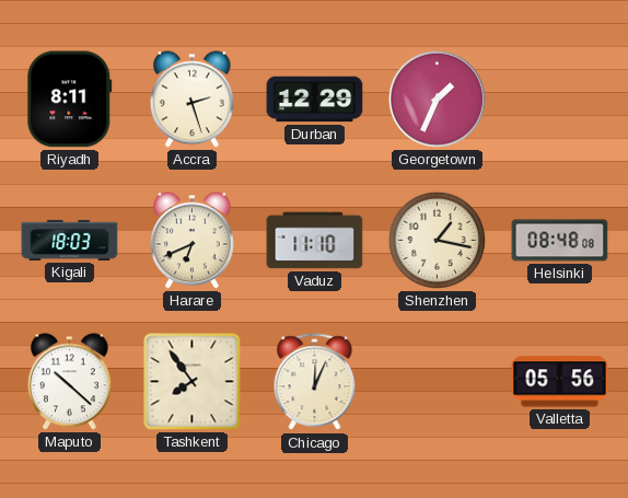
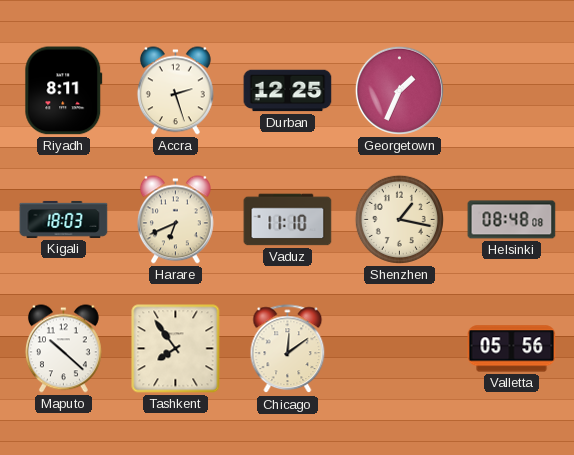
Durban: 12:29 -> 12:25
Chicago: 12:04 -> 12:09
